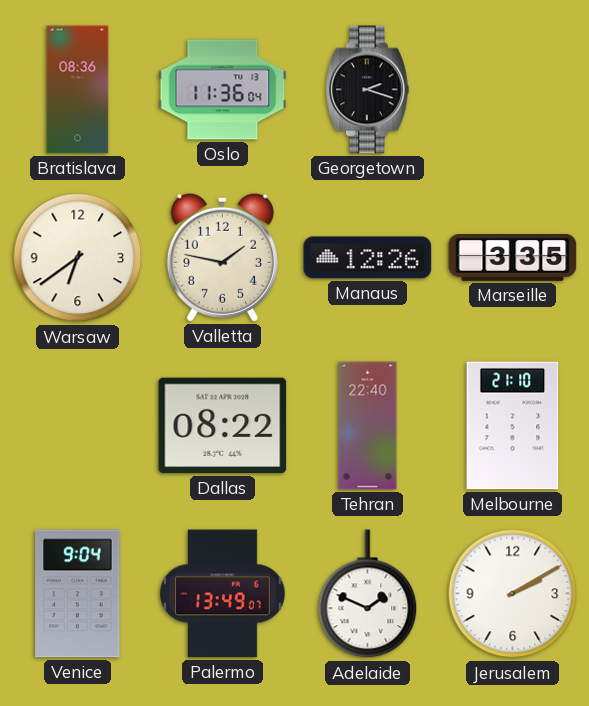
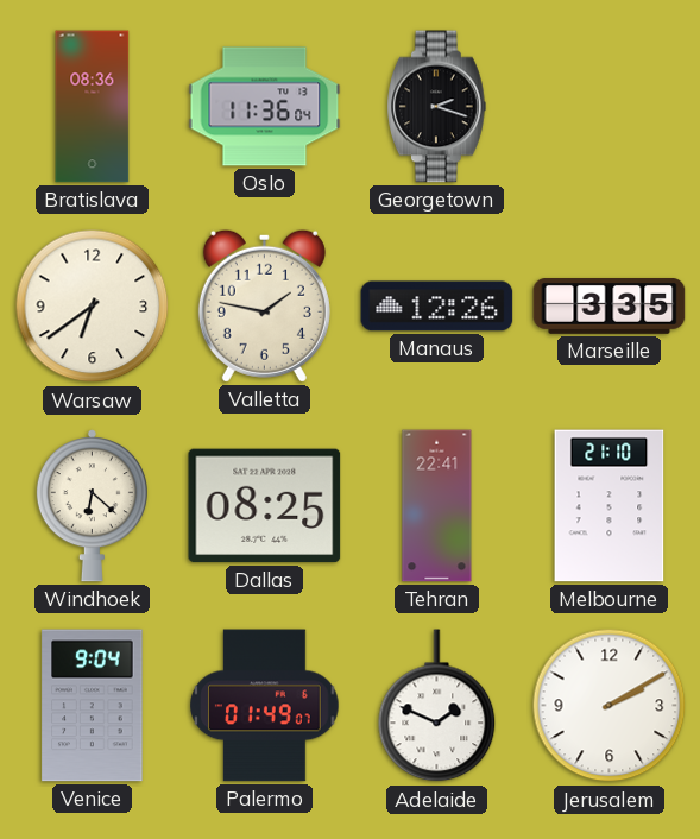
Windhoek: none -> 6:22
Dallas: 08:22 -> 08:25
Tehran: 22:40 -> 22:41
Palermo: 13:49 -> 01:49
